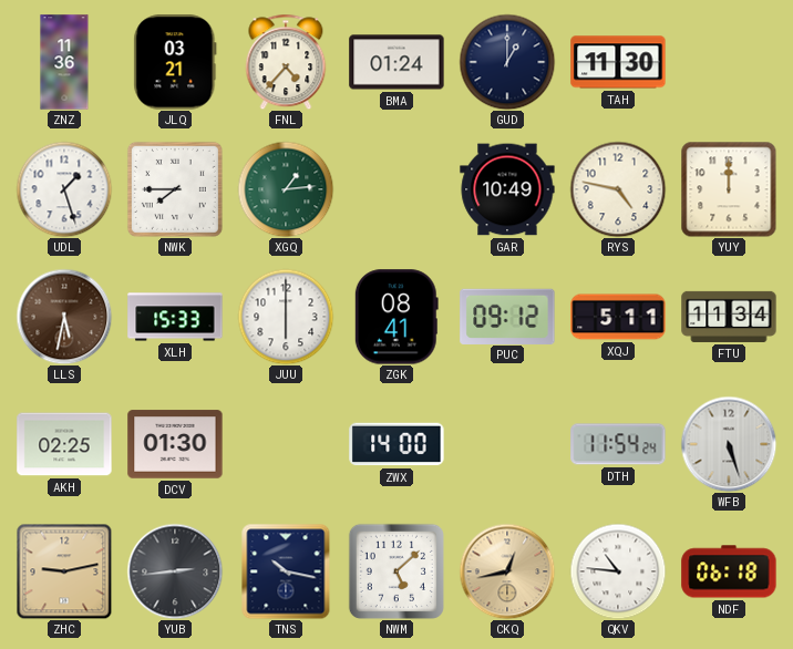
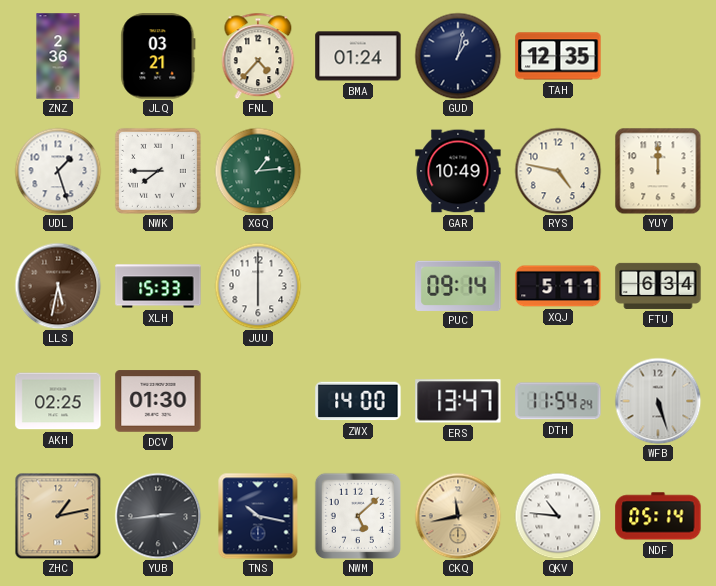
ZNZ: 11:36 -> 2:36
GUD: 1:00 -> 1:02
TAH: 11:30 -> 12:35
ZGK: 08:41 -> none
PUC: 09:12 -> 09:14
FTU: 11:34 -> 6:34
ERS: none -> 13:47
ZHC: 9:13 -> 1:13
CKQ: 12:43 -> 11:43
NDF: 06:18 -> 05:14
